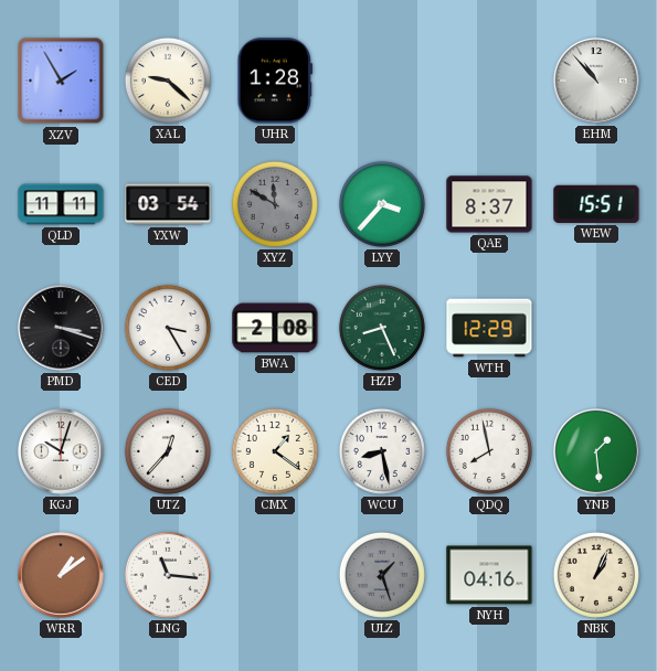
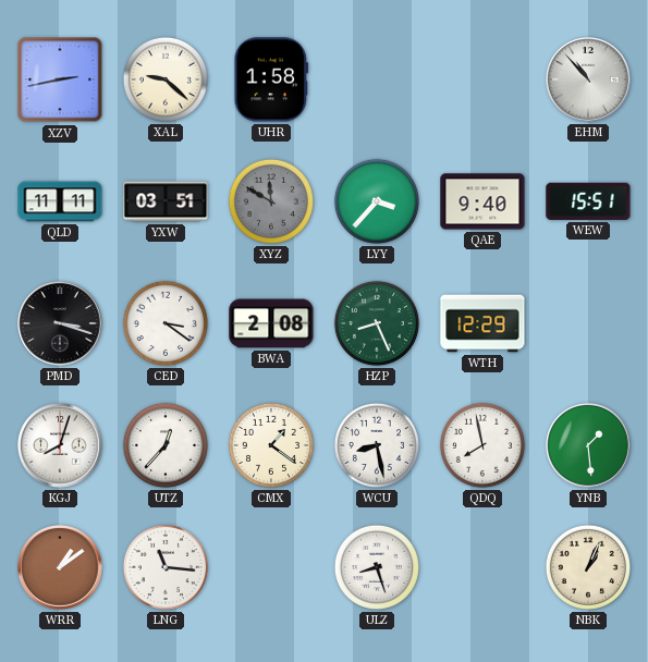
XZV: 1:55 -> 2:43
UHR: 1:28 -> 1:58
YXW: 03:54 -> 03:51
QAE: 8:37 -> 9:40
CED: 3:25 -> 3:21
KGJ: 10:03 -> 8:03
ULZ: 1:27 -> 8:27
ULZ dial: grey -> white
NYH: 04:16 -> none
